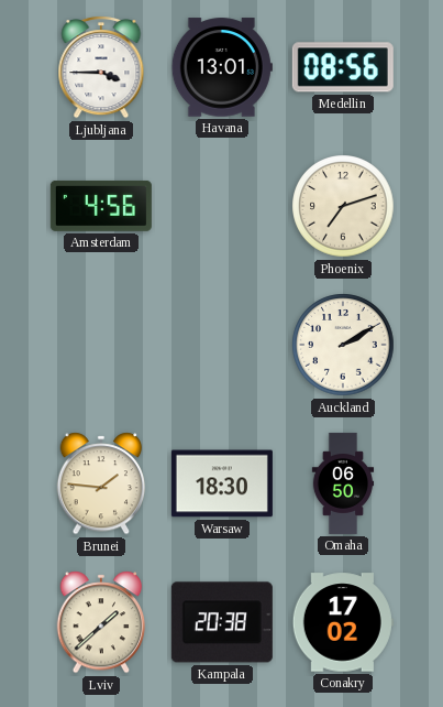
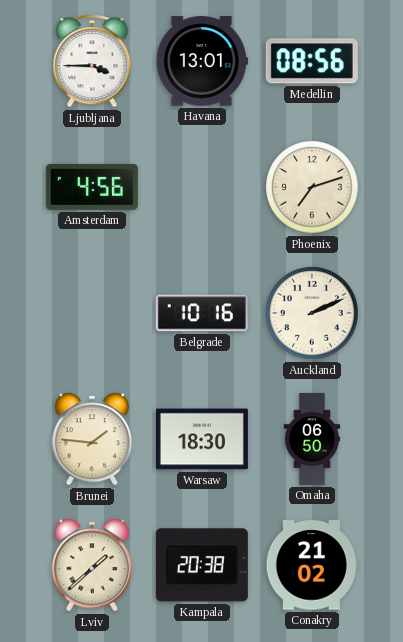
Belgrade: none -> 10:16
Auckland: 2:10 -> 2:11
Conakry: 17:02 -> 21:02
